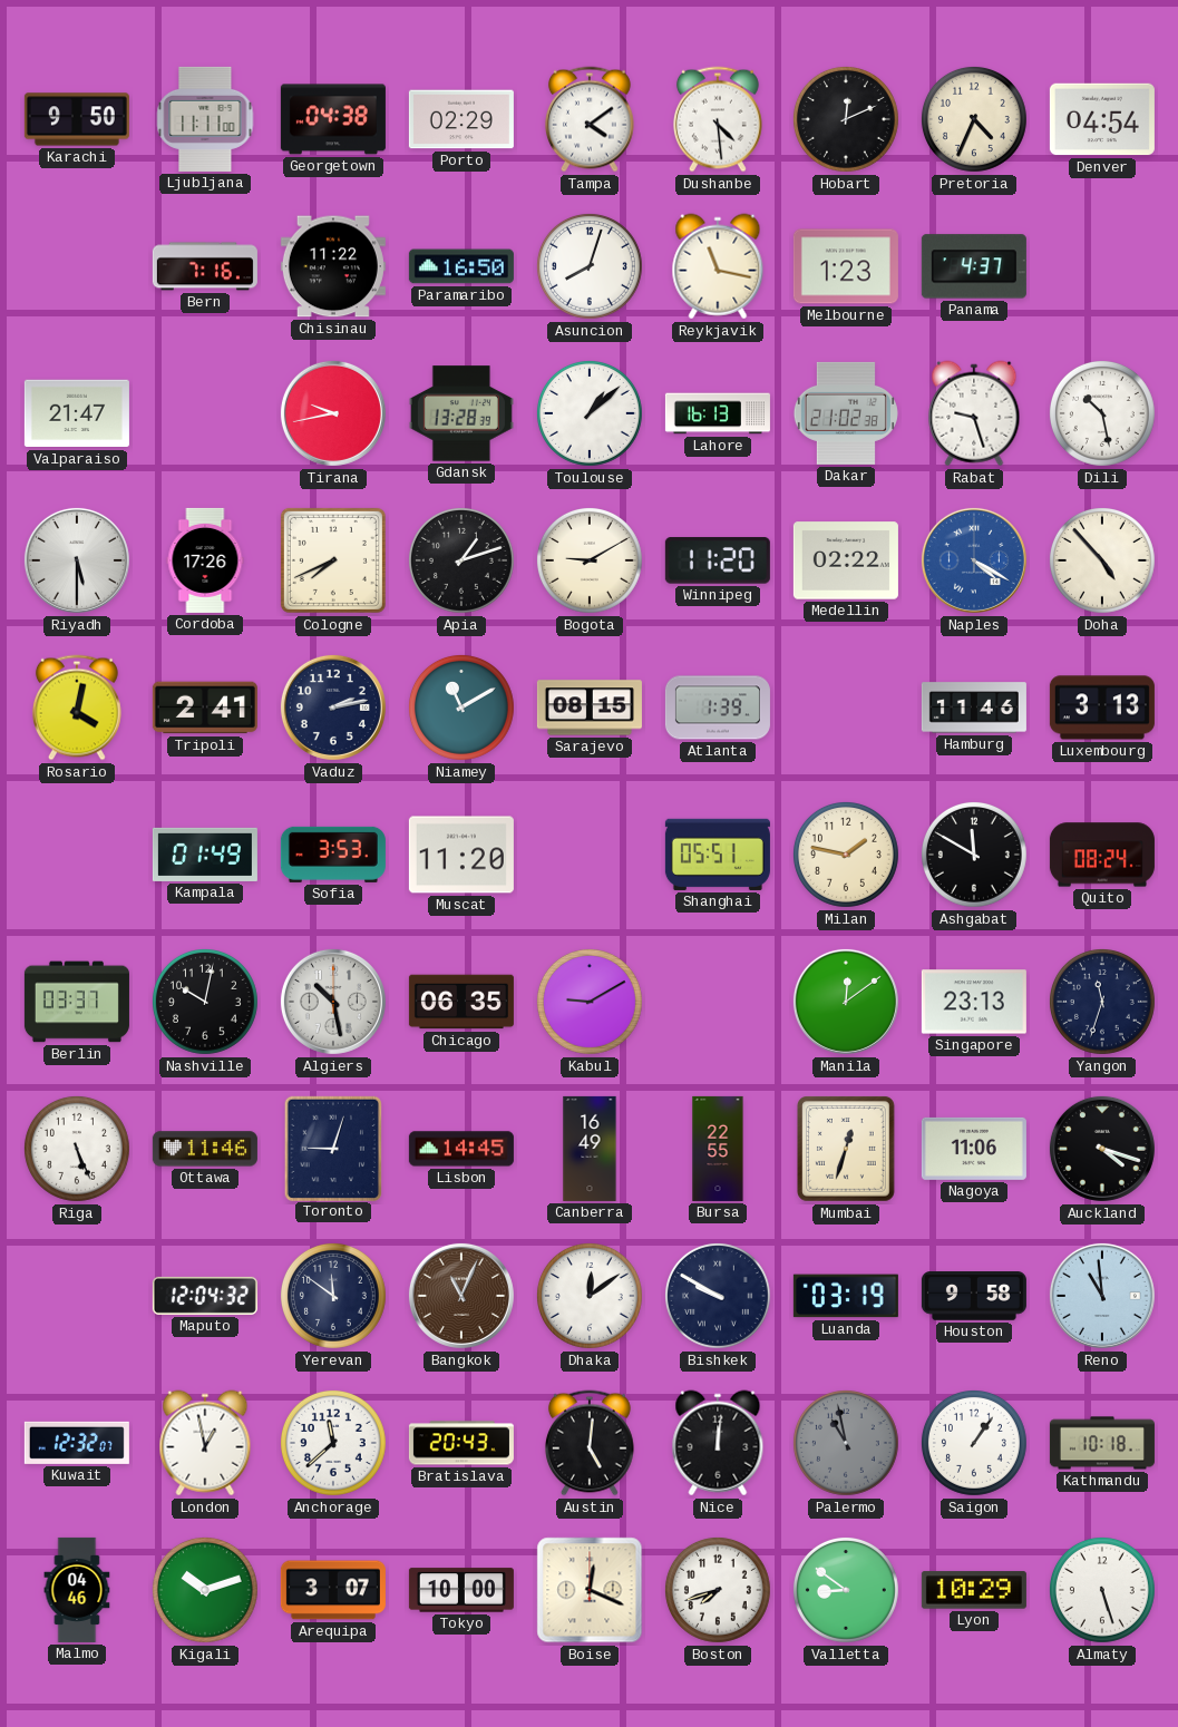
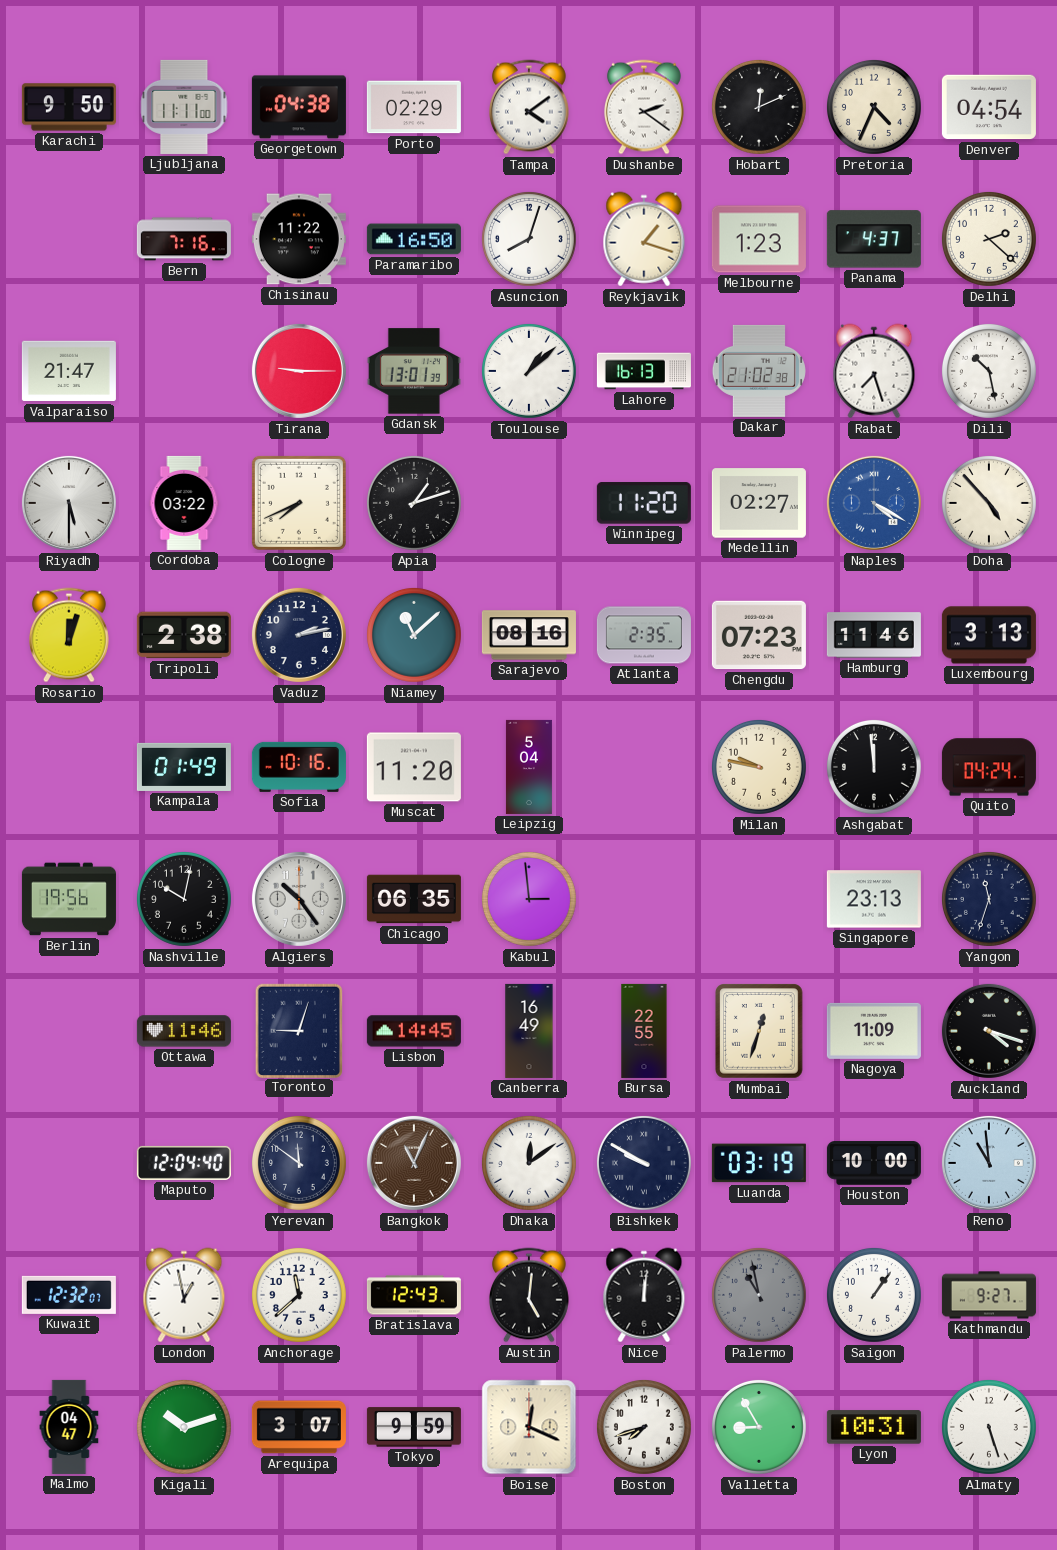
Dushanbe: 4:29 -> 2:21
Reykjavik: 11:17 -> 1:18
Delhi: none -> 2:22
Tirana: 9:43 -> 9:15
Gdansk: 13:28 -> 13:01
Rabat: 9:27 -> 7:27
Cordoba: 17:26 -> 03:22
Bogota: 9:10 -> none
Medellin: 02:22 -> 02:27
Rosario: 4:02 -> 12:03
Tripoli: 2:41 -> 2:38
Niamey: 11:10 -> 11:08
Sarajevo: 08:15 -> 08:16
Atlanta: 1:39 -> 2:35
Chengdu: none -> 07:23
Sofia: 3:53 -> 10:16
Leipzig: none -> 5:04
Shanghai: 05:51 -> none
Milan: 1:47 -> 9:47
Ashgabat: 11:50 -> 11:59
Quito: 08:24 -> 04:24
Berlin: 03:37 -> 19:56
Algiers: 10:28 -> 10:24
Kabul: 9:10 -> 2:59
Manila: 12:09 -> none
Riga: 5:26 -> none
Nagoya: 11:06 -> 11:09
Maputo: 12:04:32 -> 12:04:40
Houston: 9:58 -> 10:00
Bratislava: 20:43 -> 12:43
Kathmandu: 10:18 -> 9:27
Malmo: 04:46 -> 04:47
Tokyo: 10:00 -> 9:59
Valletta: 8:51 -> 8:55
Lyon: 10:29 -> 10:31
